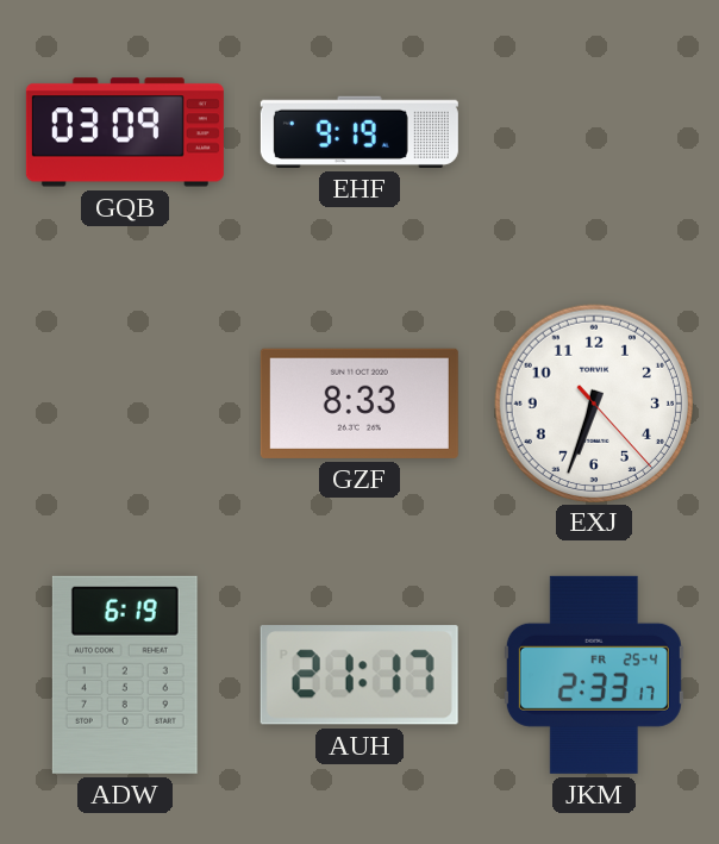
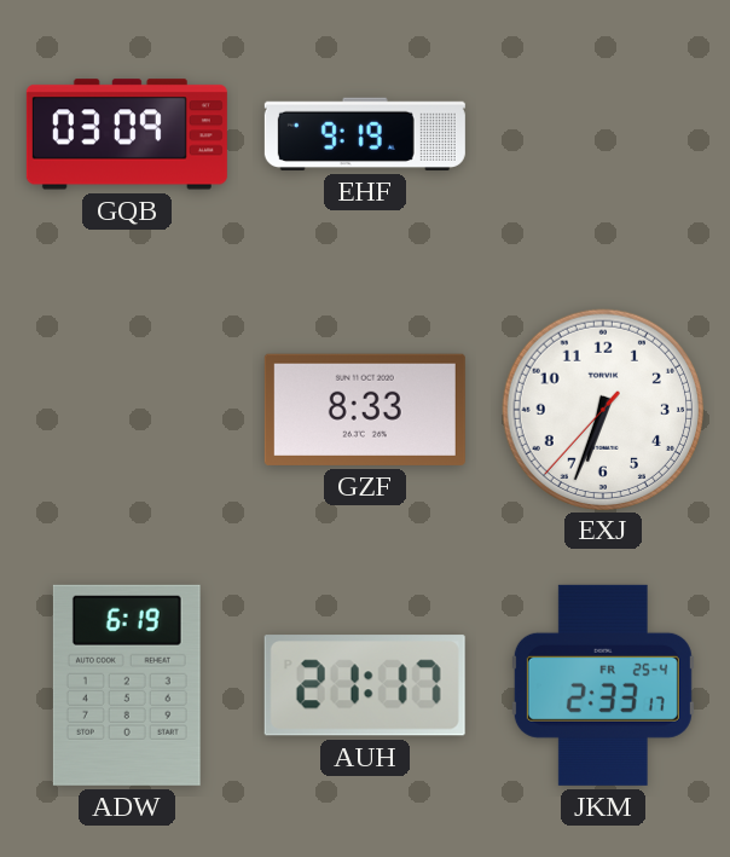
EXJ: 6:33:23 -> 6:33:37
